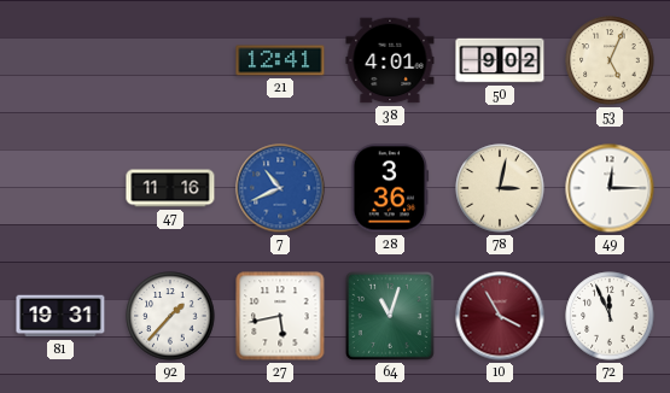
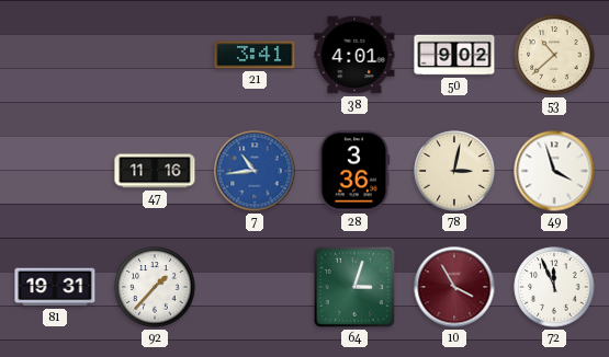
21: 12:41 -> 3:41
53: 5:04 -> 10:38
7: 10:41 -> 10:44
49: 12:15 -> 3:57
27: 5:43 -> none
64: 11:03 -> 3:03
